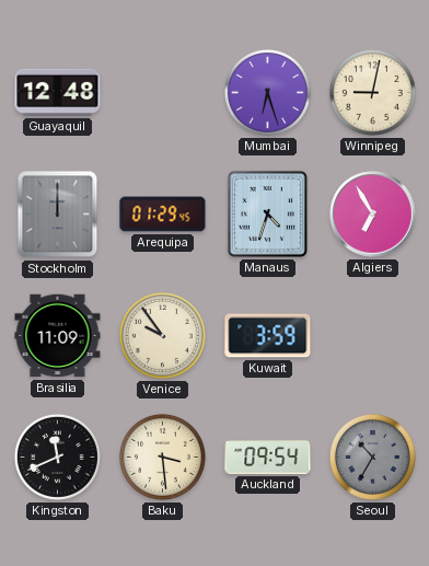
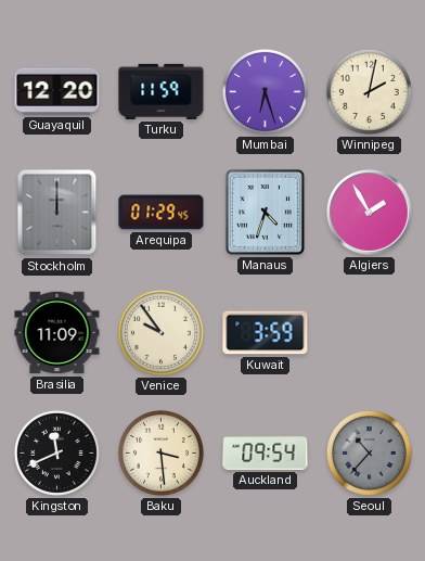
Guayaquil: 12:48 -> 12:20
Turku: none -> 11:59
Winnipeg: 9:02 -> 2:02
Algiers: 6:55 -> 1:55
Seoul: 10:35 -> 10:37
